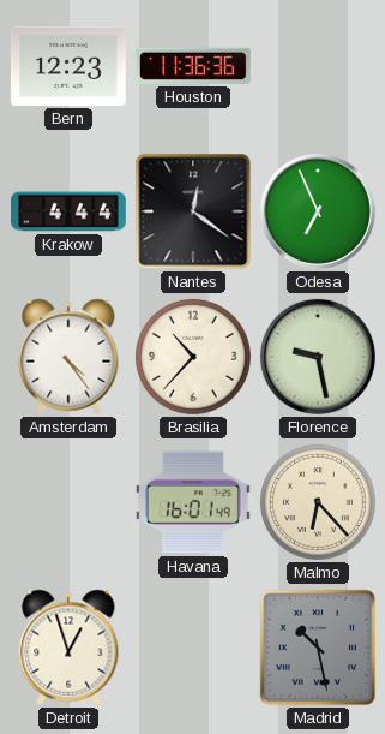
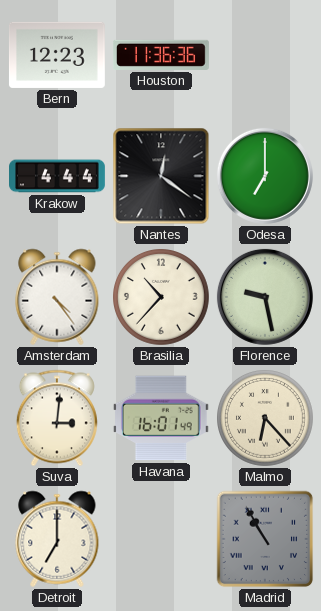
Odesa: 6:56 -> 7:00
Suva: none -> 3:01
Detroit: 12:57 -> 7:00
Madrid: 10:28 -> 10:55
